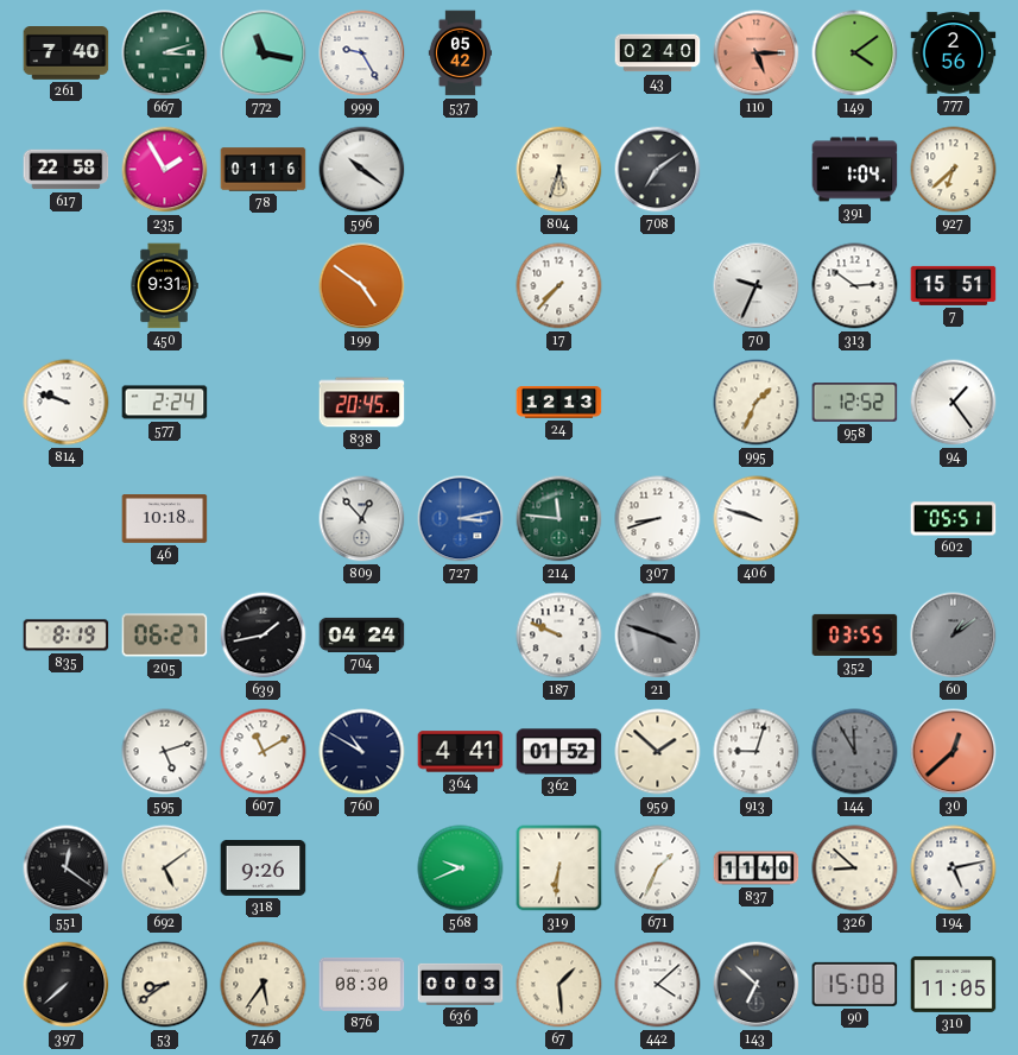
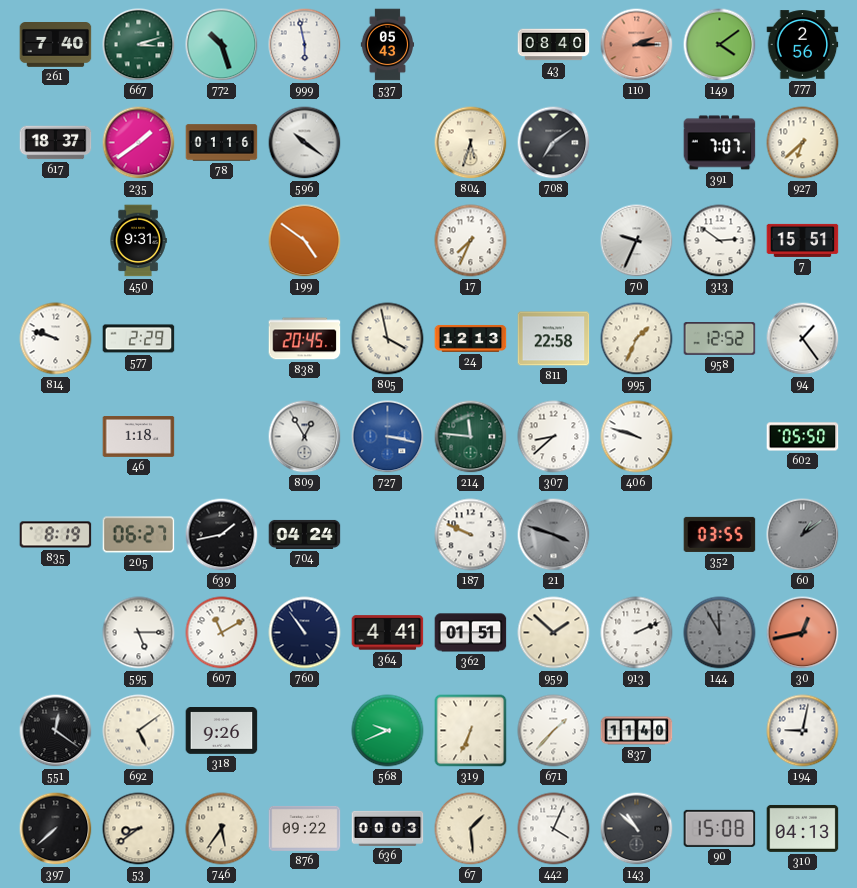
772: 11:17 -> 10:27
999: 9:25 -> 5:58
537: 05:42 -> 05:43
43: 02:40 -> 08:40
110: 5:15 -> 2:15
617: 22:58 -> 18:37
235: 1:55 -> 1:39
391: 1:04 -> 7:07
17: 7:37 -> 7:34
577: 2:24 -> 2:29
805: none -> 3:58
811: none -> 22:58
46: 10:18 -> 1:18
809: 12:53 -> 12:55
727: 3:13 -> 3:17
307: 8:42 -> 8:38
602: 05:51 -> 05:50
595: 5:12 -> 5:15
760: 10:50 -> 10:54
362: 01:52 -> 01:51
913: 9:03 -> 2:11
30: 12:38 -> 12:43
319: 6:31 -> 6:34
671: 1:34 -> 1:37
326: 8:52 -> none
194: 5:13 -> 9:02
876: 08:30 -> 09:22
442: 4:08 -> 4:04
143: 6:52 -> 10:52
310: 11:05 -> 04:13
